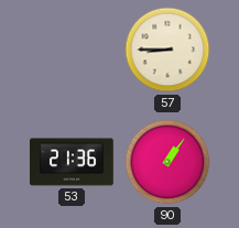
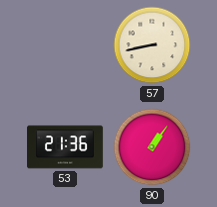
57: 8:45 -> 8:43
